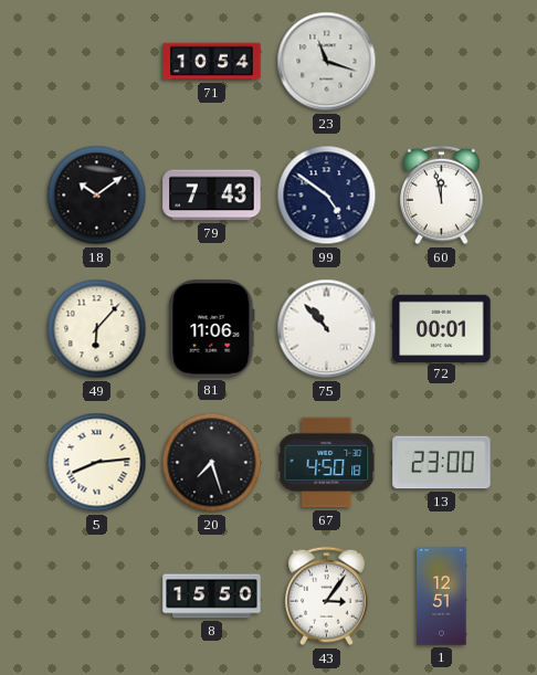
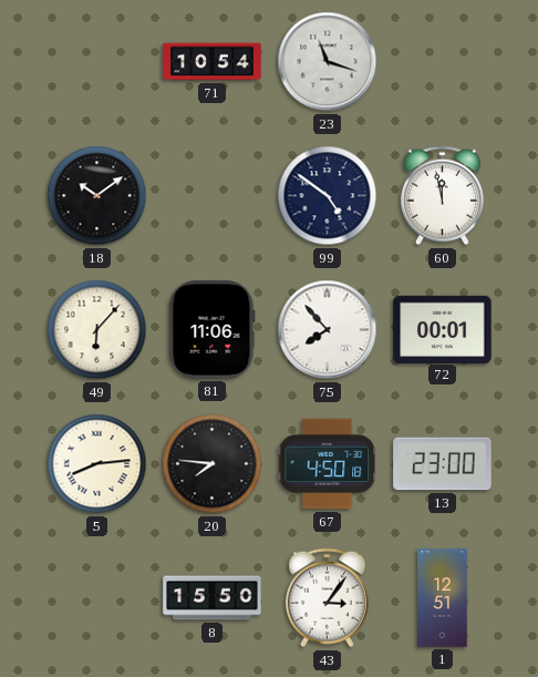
79: 7:43 -> none
75: 10:53 -> 7:53
20: 7:27 -> 7:46
